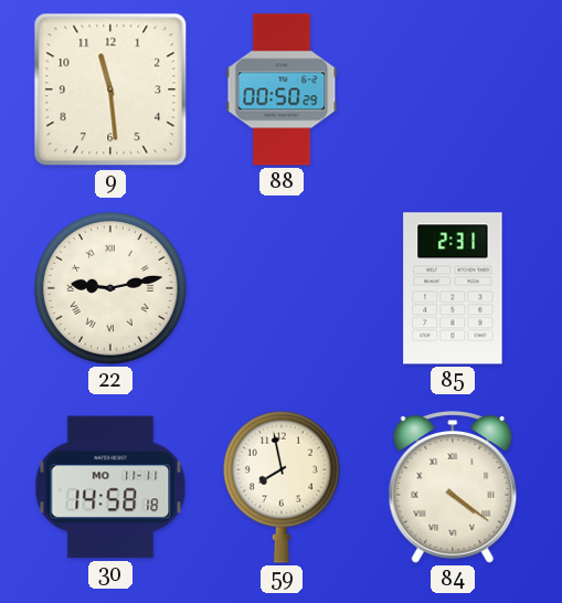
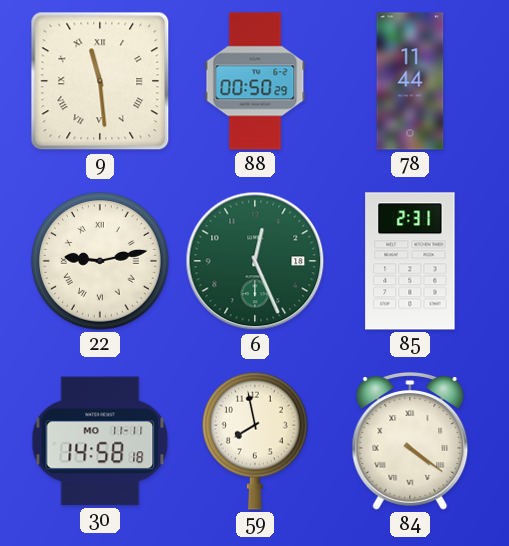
9 numerals: Arabic -> Roman
78: none -> 11:44
6: none -> 12:26
